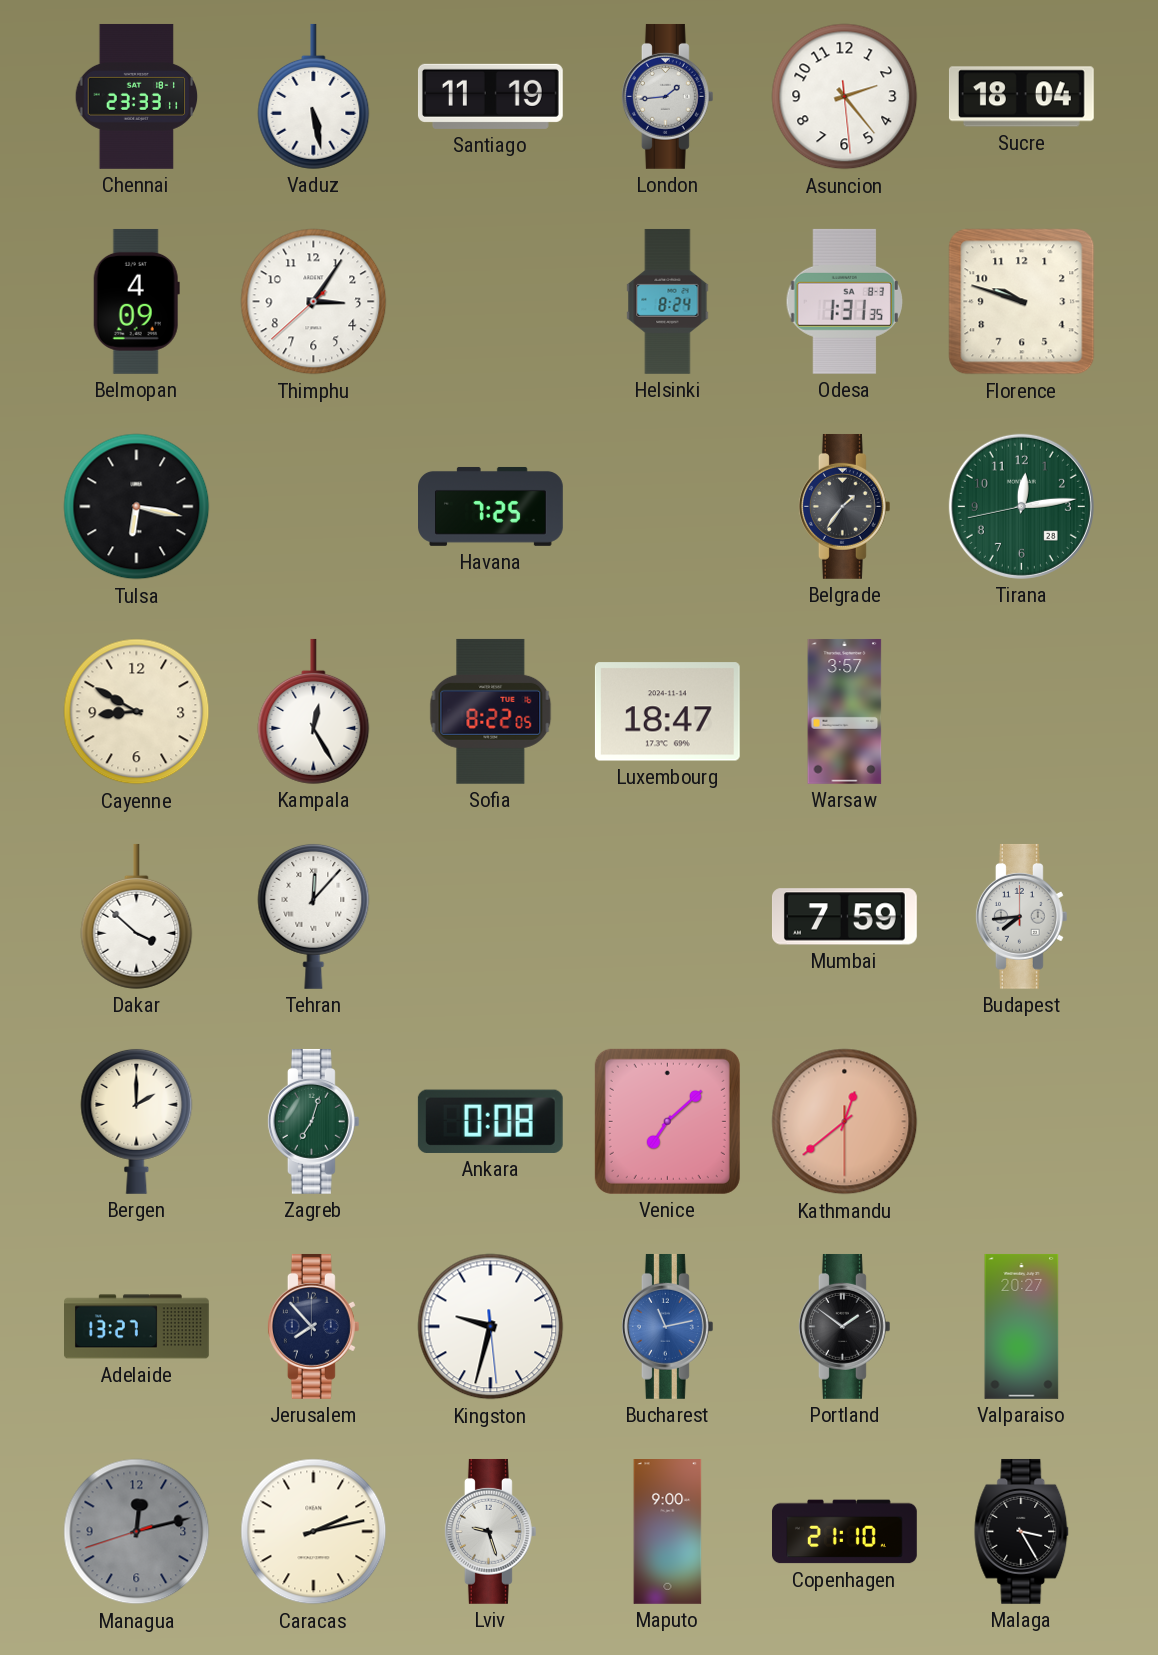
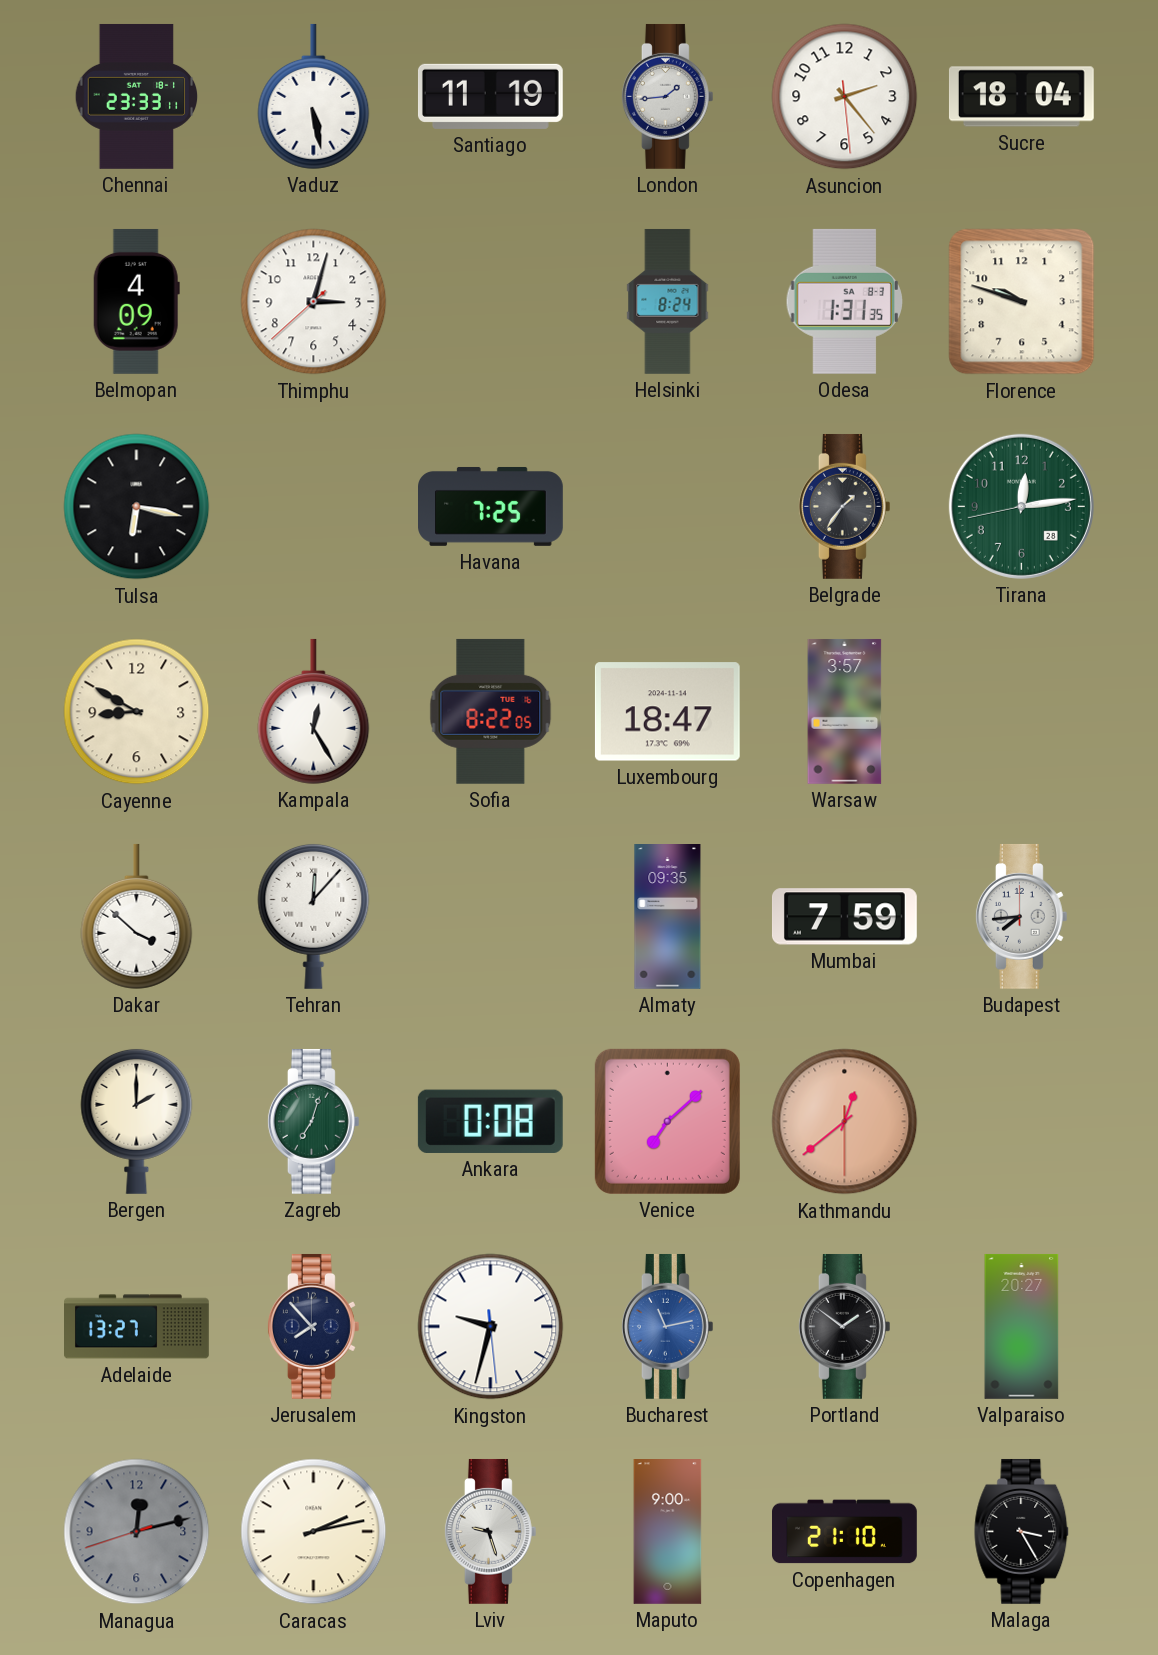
Thimphu: 3:05 -> 3:02
Almaty: none -> 09:35
